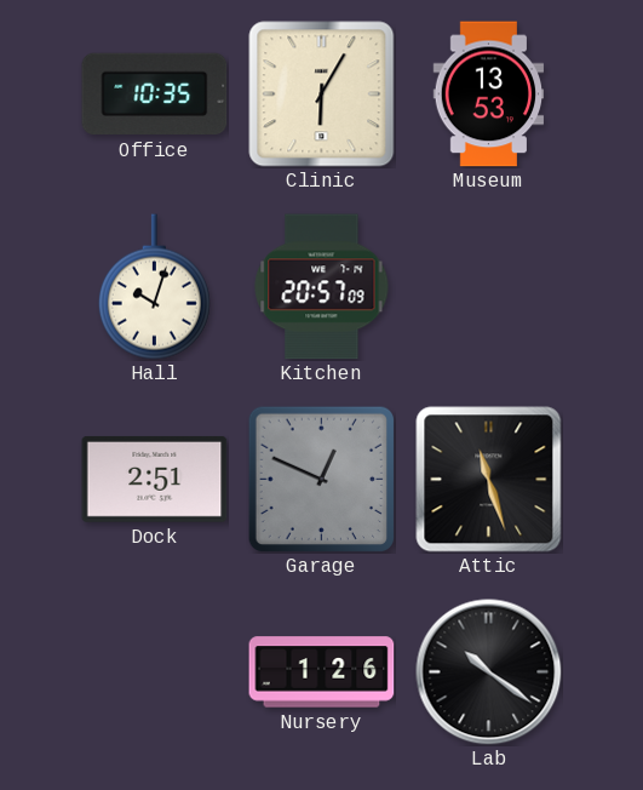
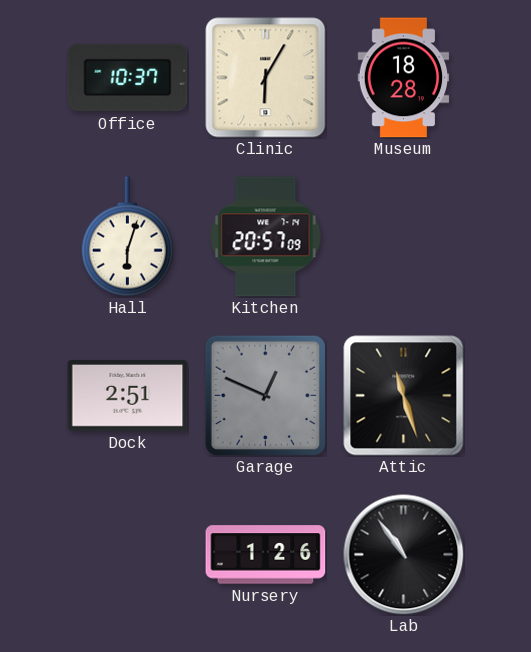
Office: 10:35 -> 10:37
Museum: 13:53 -> 18:28
Hall: 10:03 -> 6:03
Lab: 10:21 -> 10:54
